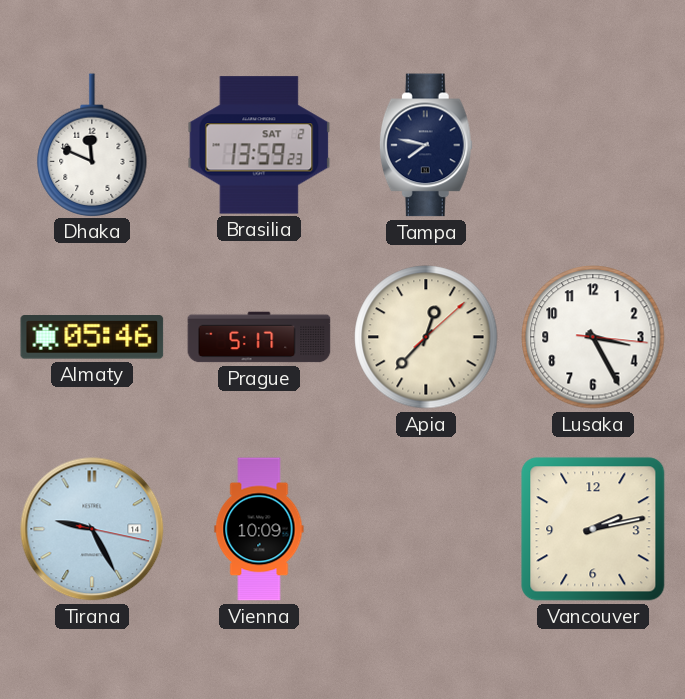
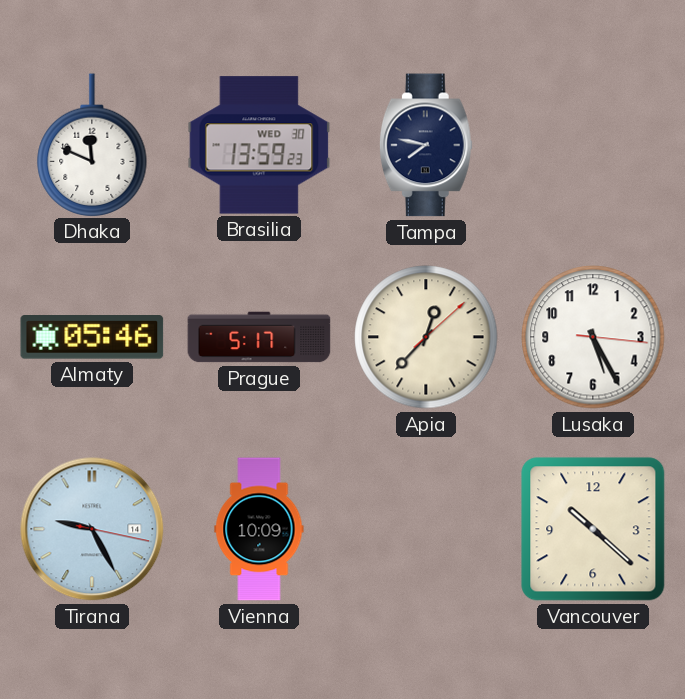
Brasilia date: SAT 2 -> WED 30
Lusaka: 3:25 -> 5:25
Vancouver: 2:13 -> 10:22
